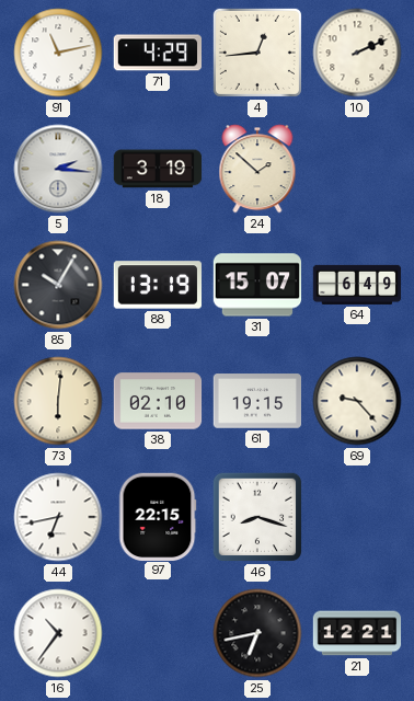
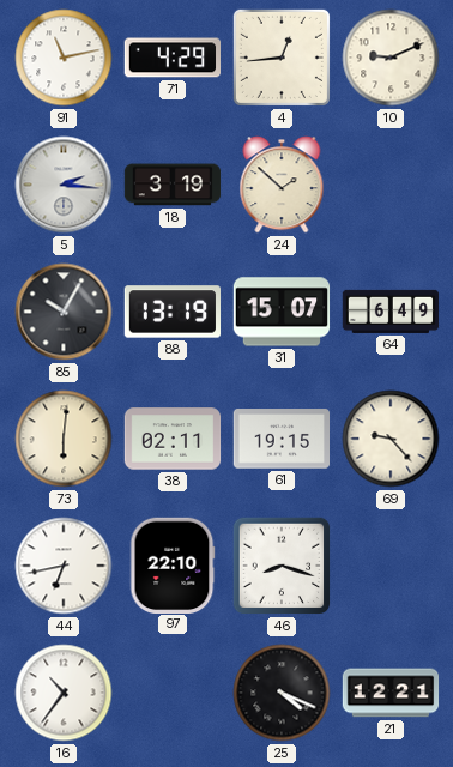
10: 2:11 -> 9:11
38: 02:10 -> 02:11
97: 22:15 -> 22:10
25: 6:43 -> 4:19
